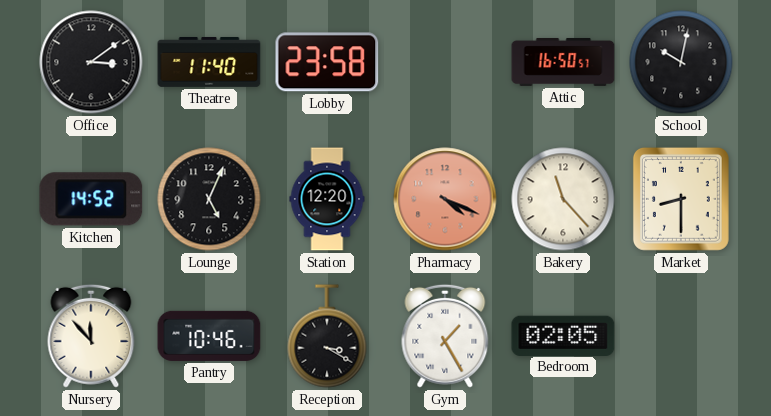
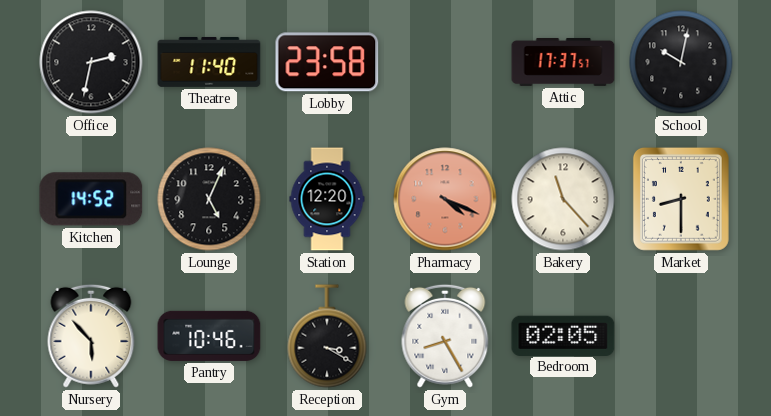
Office: 3:09 -> 2:32
Attic: 16:50 -> 17:37
Nursery: 11:53 -> 5:53
Gym: 1:25 -> 8:25
